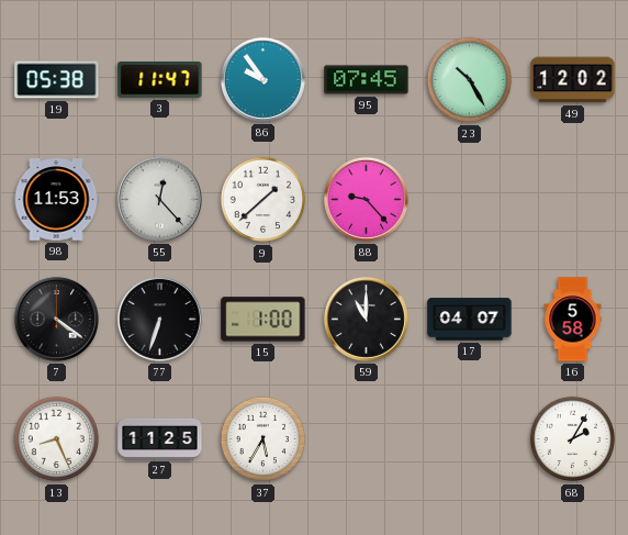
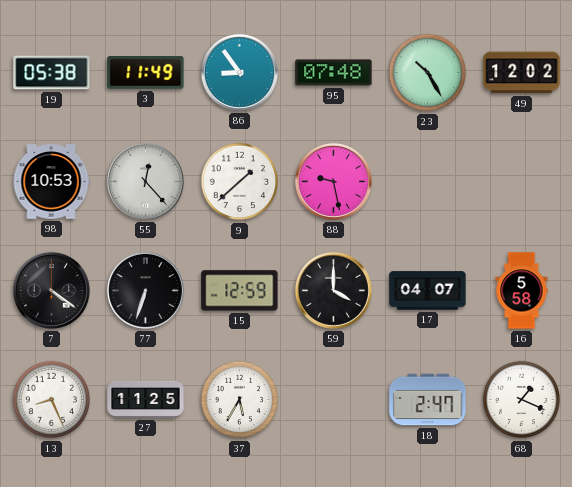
3: 11:47 -> 11:49
86: 9:54 -> 8:54
95: 07:45 -> 07:48
98: 11:53 -> 10:53
88: 9:23 -> 9:28
15: 1:00 -> 12:59
59: 11:00 -> 4:00
18: none -> 2:47
68: 2:05 -> 1:19
